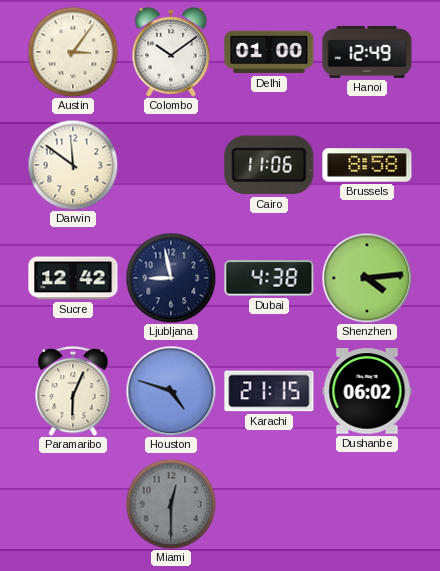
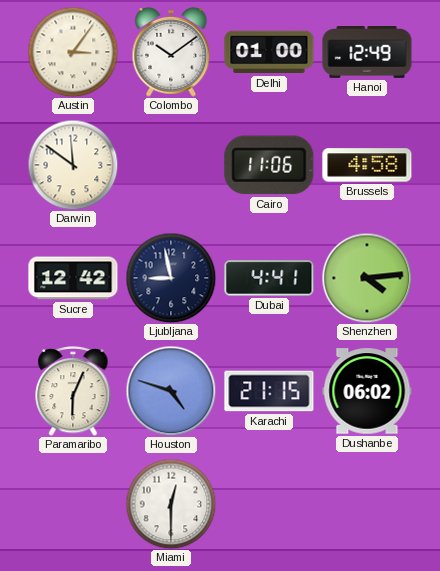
Brussels: 8:58 -> 4:58
Dubai: 4:38 -> 4:41
Miami dial: grey -> white
